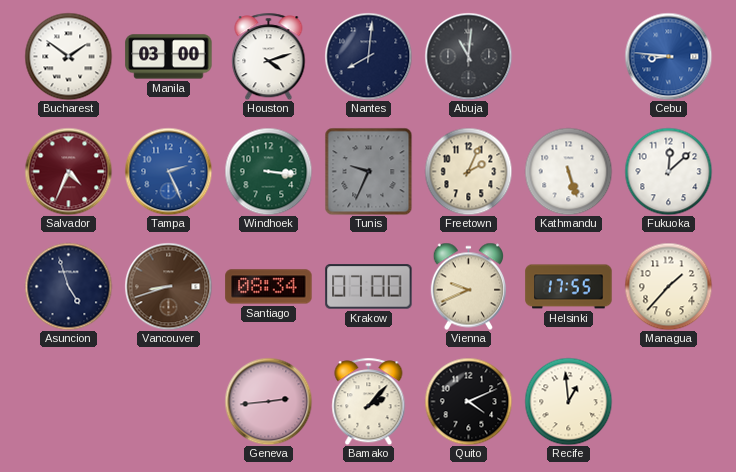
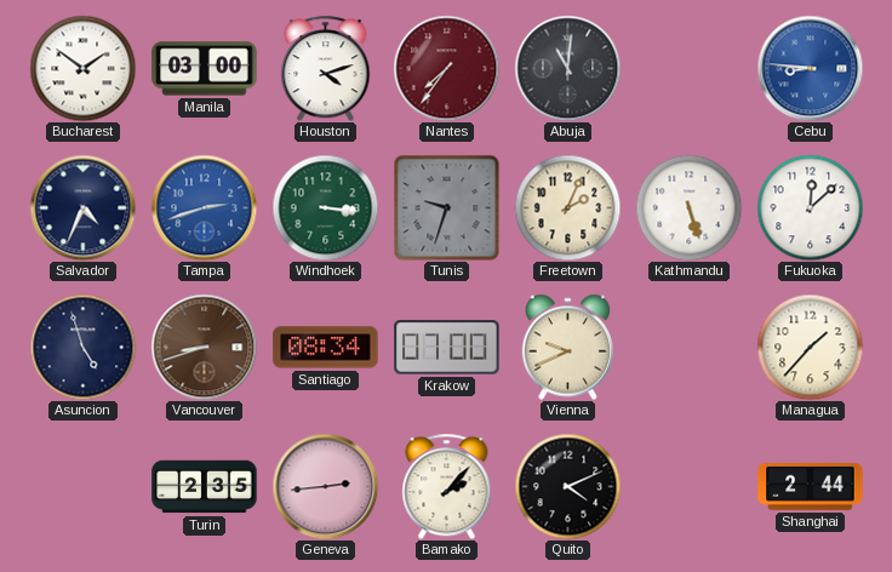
Nantes: 8:01 -> 7:36
Nantes dial: navy -> burgundy
Salvador dial: burgundy -> navy
Tampa: 2:26 -> 2:42
Tunis: 9:34 -> 9:33
Helsinki: 17:55 -> none
Turin: none -> 2:35
Recife: 12:59 -> none
Shanghai: none -> 2:44
